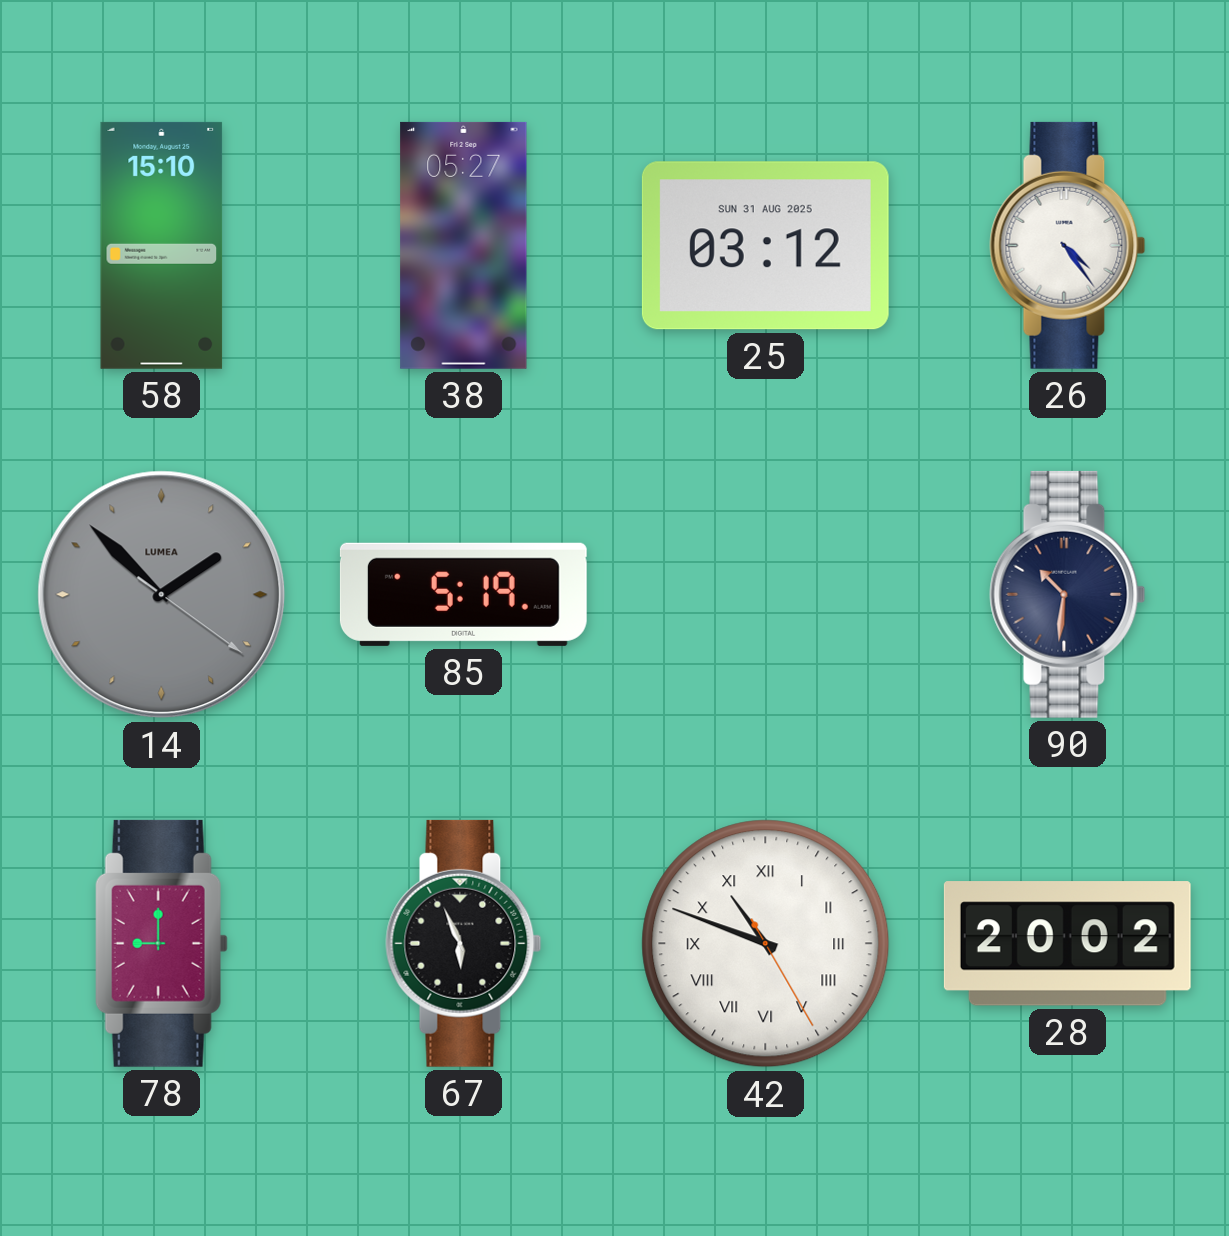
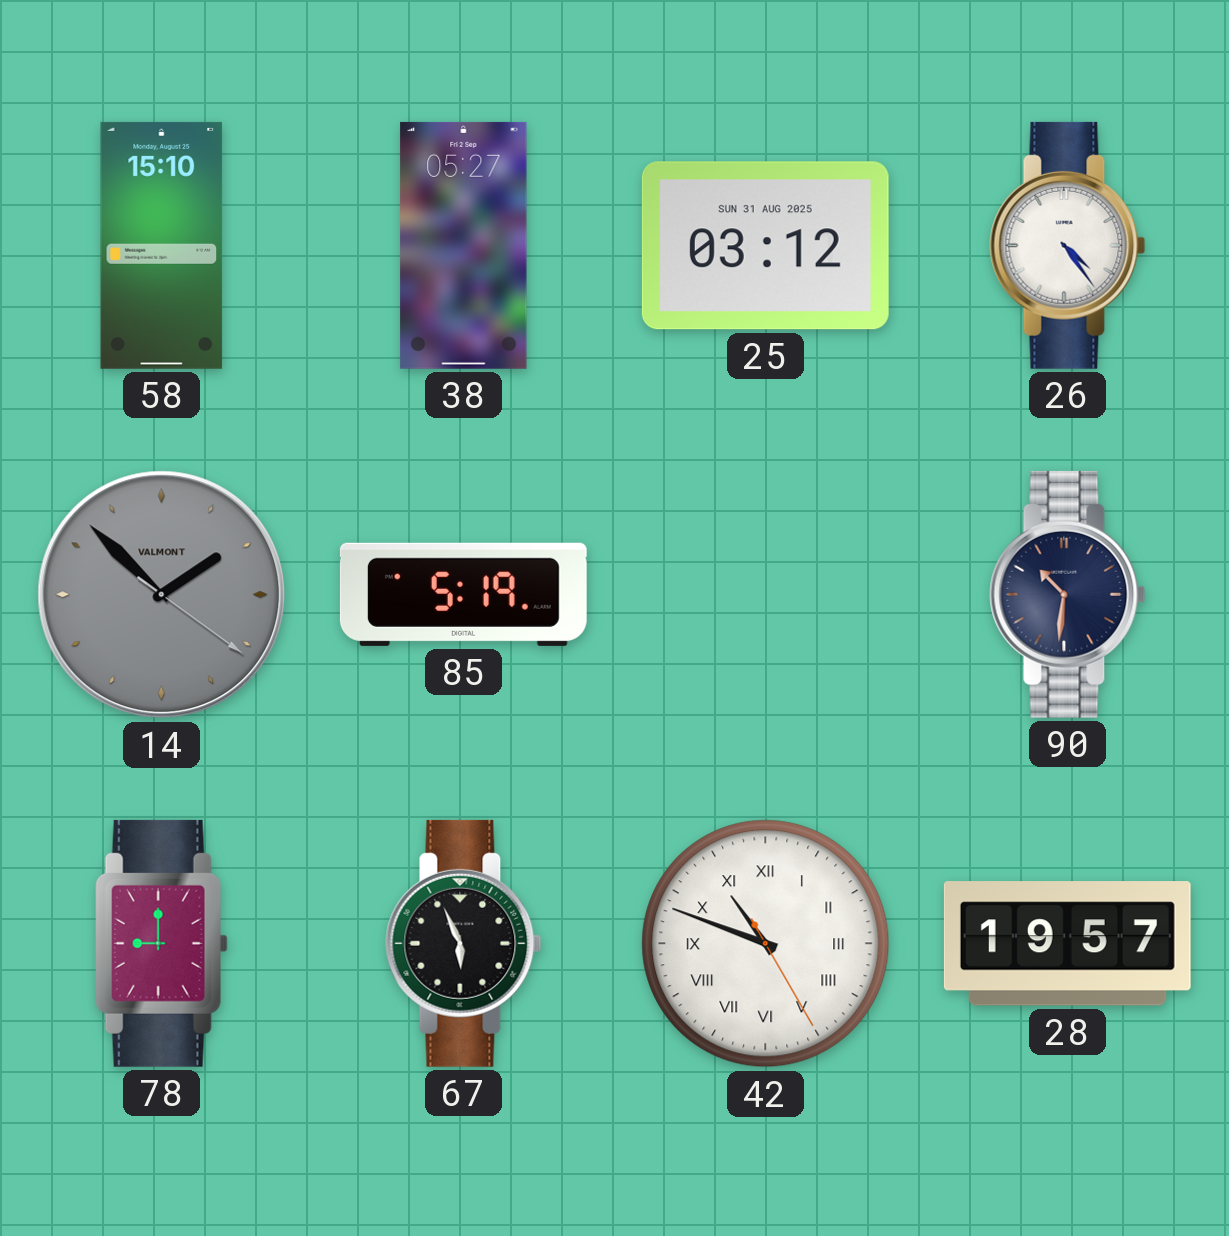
14 brand: LUMEA -> VALMONT
28: 20:02 -> 19:57
